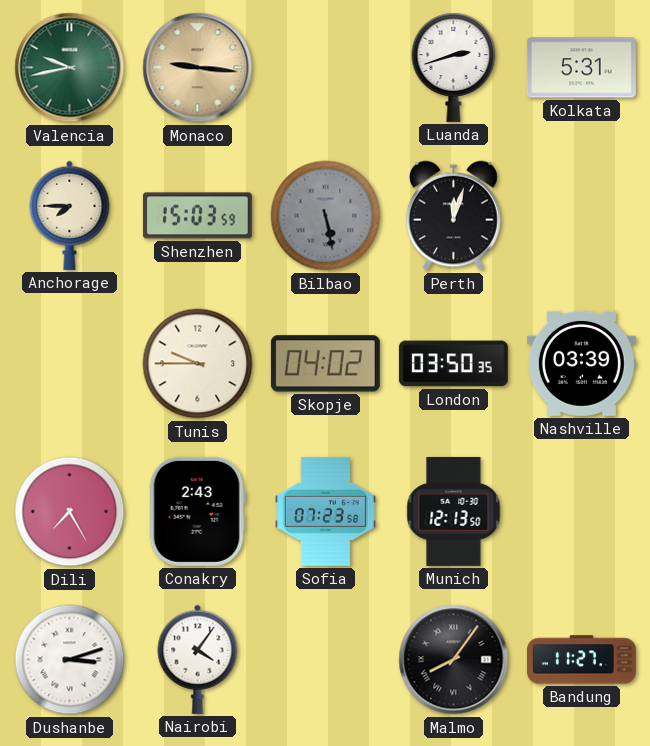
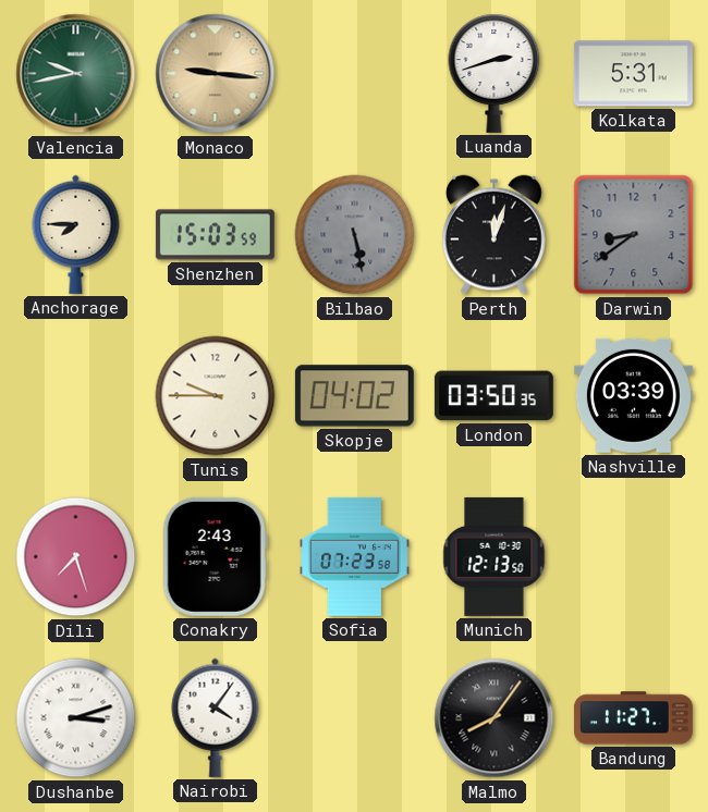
Darwin: none -> 8:39
Dili: 7:25 -> 7:27
